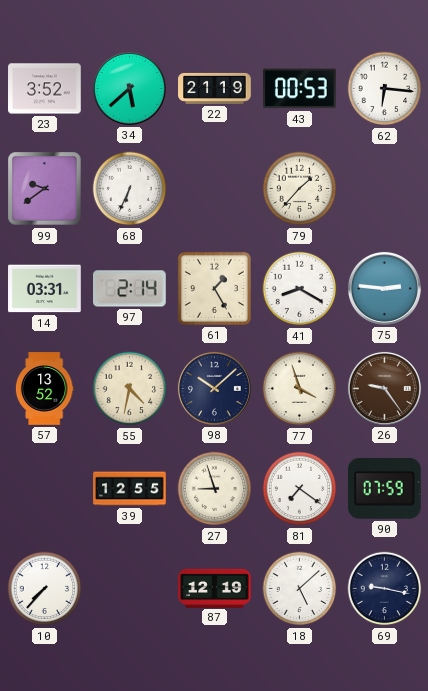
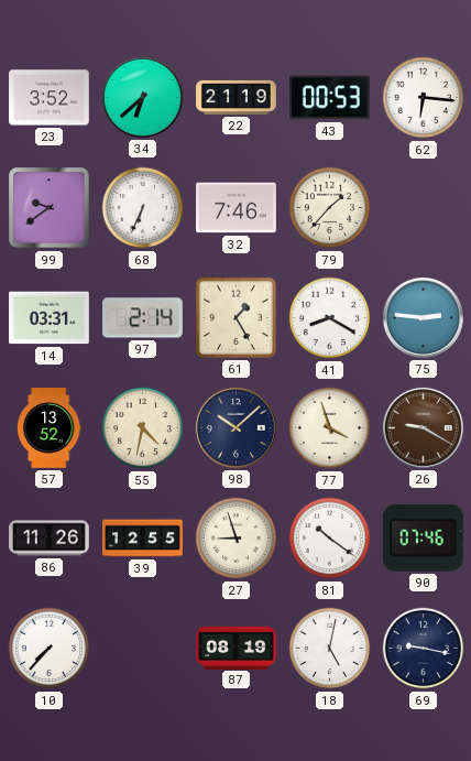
34: 5:38 -> 6:38
32: none -> 7:46
26: 9:24 -> 9:20
86: none -> 11:26
81: 7:21 -> 10:21
90: 07:59 -> 07:46
87: 12:19 -> 08:19
18: 5:08 -> 5:02
